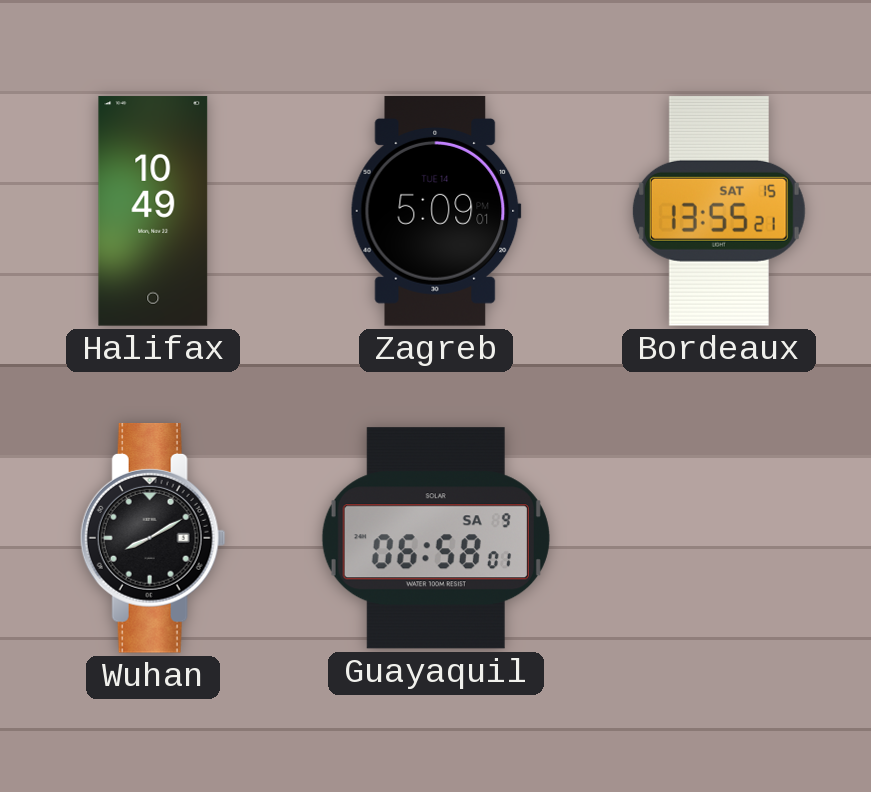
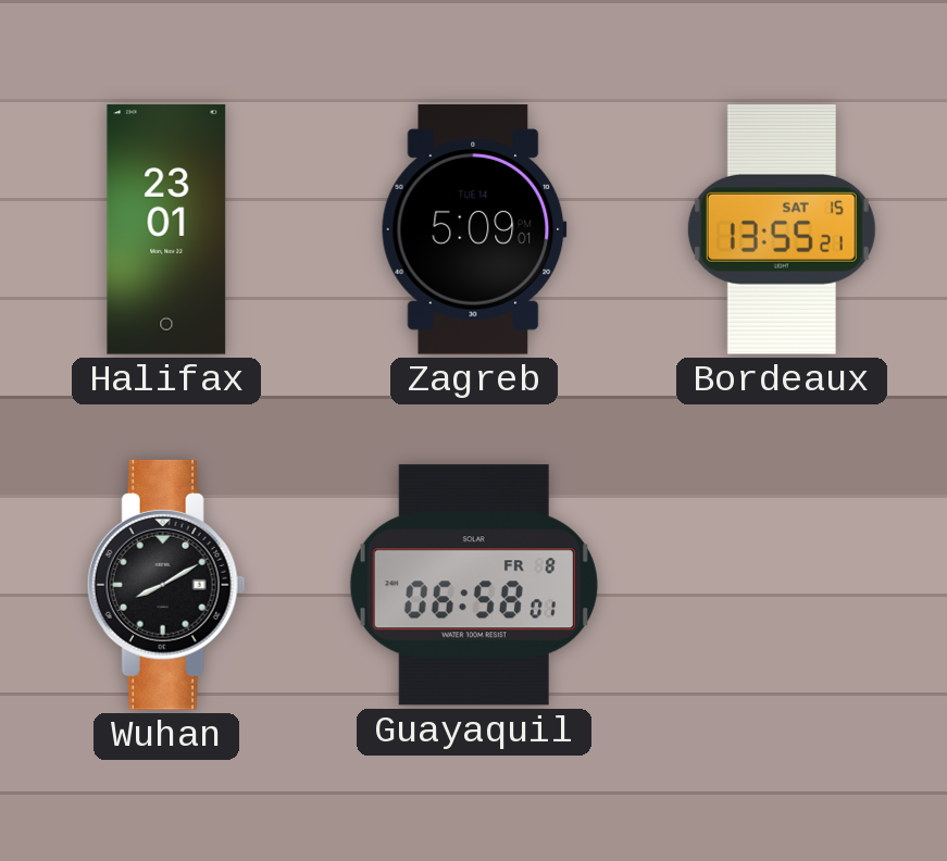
Halifax: 10:49 -> 23:01
Guayaquil date: SA 9 -> FR 8
